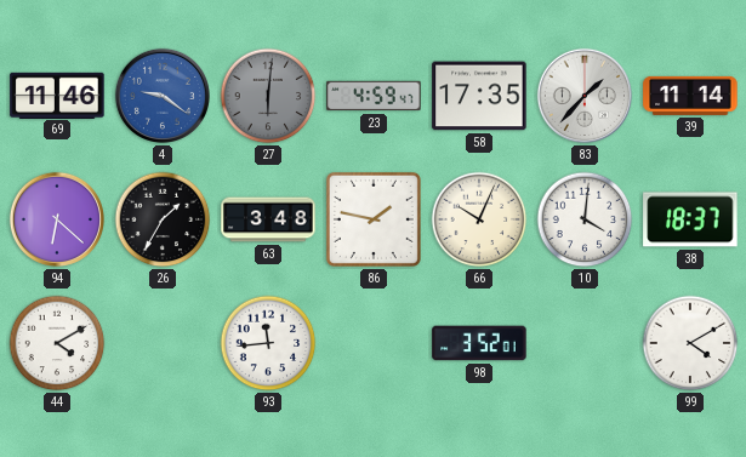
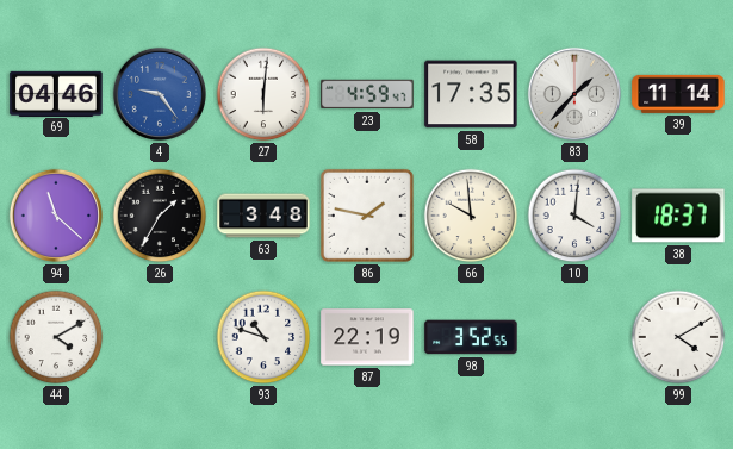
69: 11:46 -> 04:46
4: 9:21 -> 9:24
27 dial: grey -> white
94: 6:22 -> 11:22
66: 10:04 -> 9:59
93: 11:44 -> 10:48
87: none -> 22:19
98: 3:52:01 -> 3:52:55
